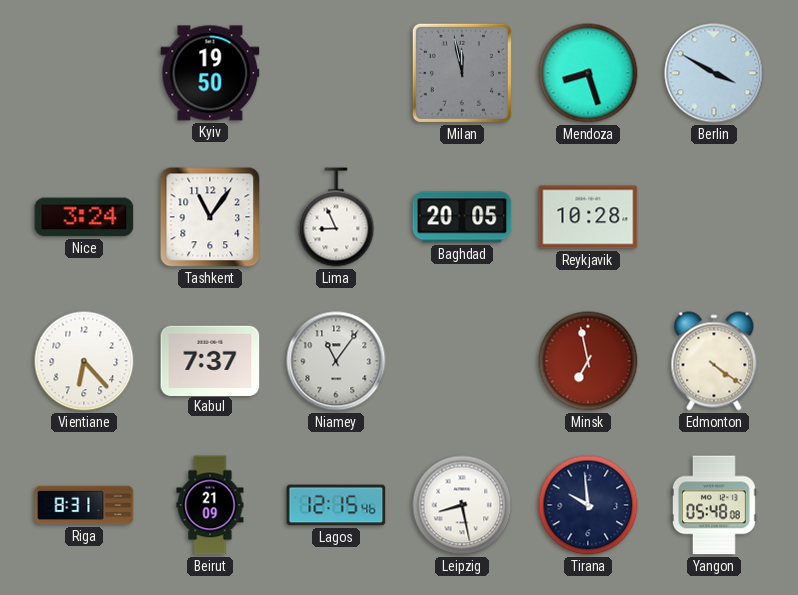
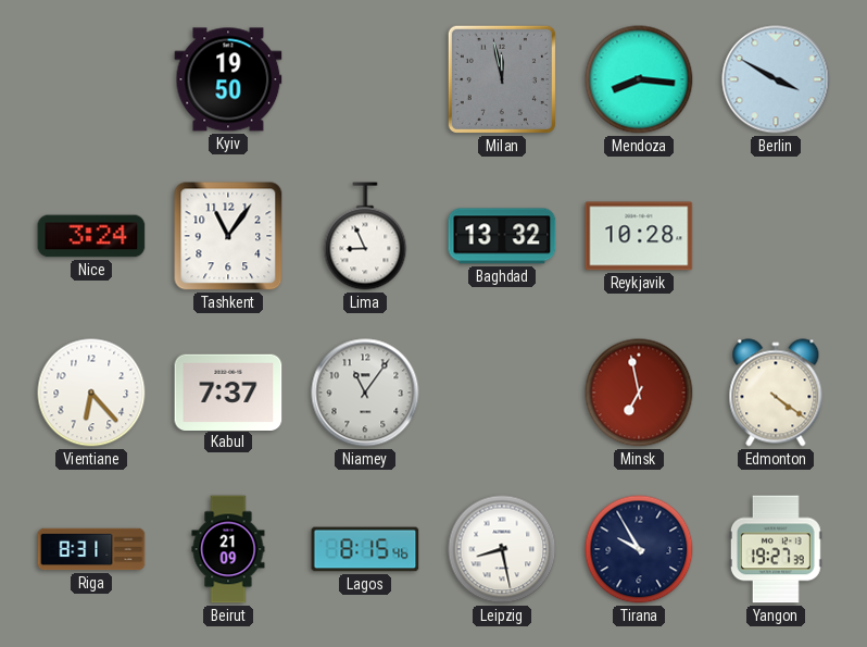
Mendoza: 8:27 -> 8:16
Baghdad: 20:05 -> 13:32
Lagos: 12:15 -> 8:15
Tirana: 9:59 -> 9:55
Yangon: 05:48 -> 19:27
